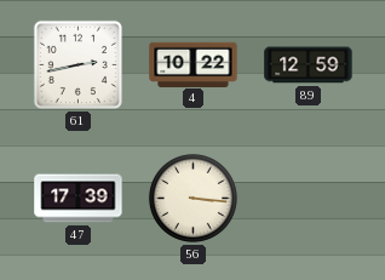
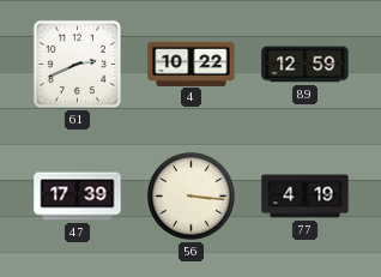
61: 2:43 -> 2:41
77: none -> 4:19
